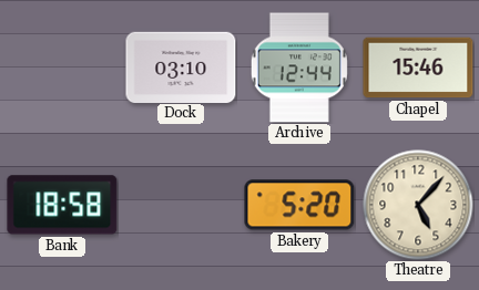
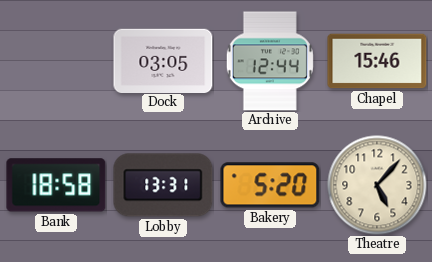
Dock: 03:10 -> 03:05
Lobby: none -> 13:31
